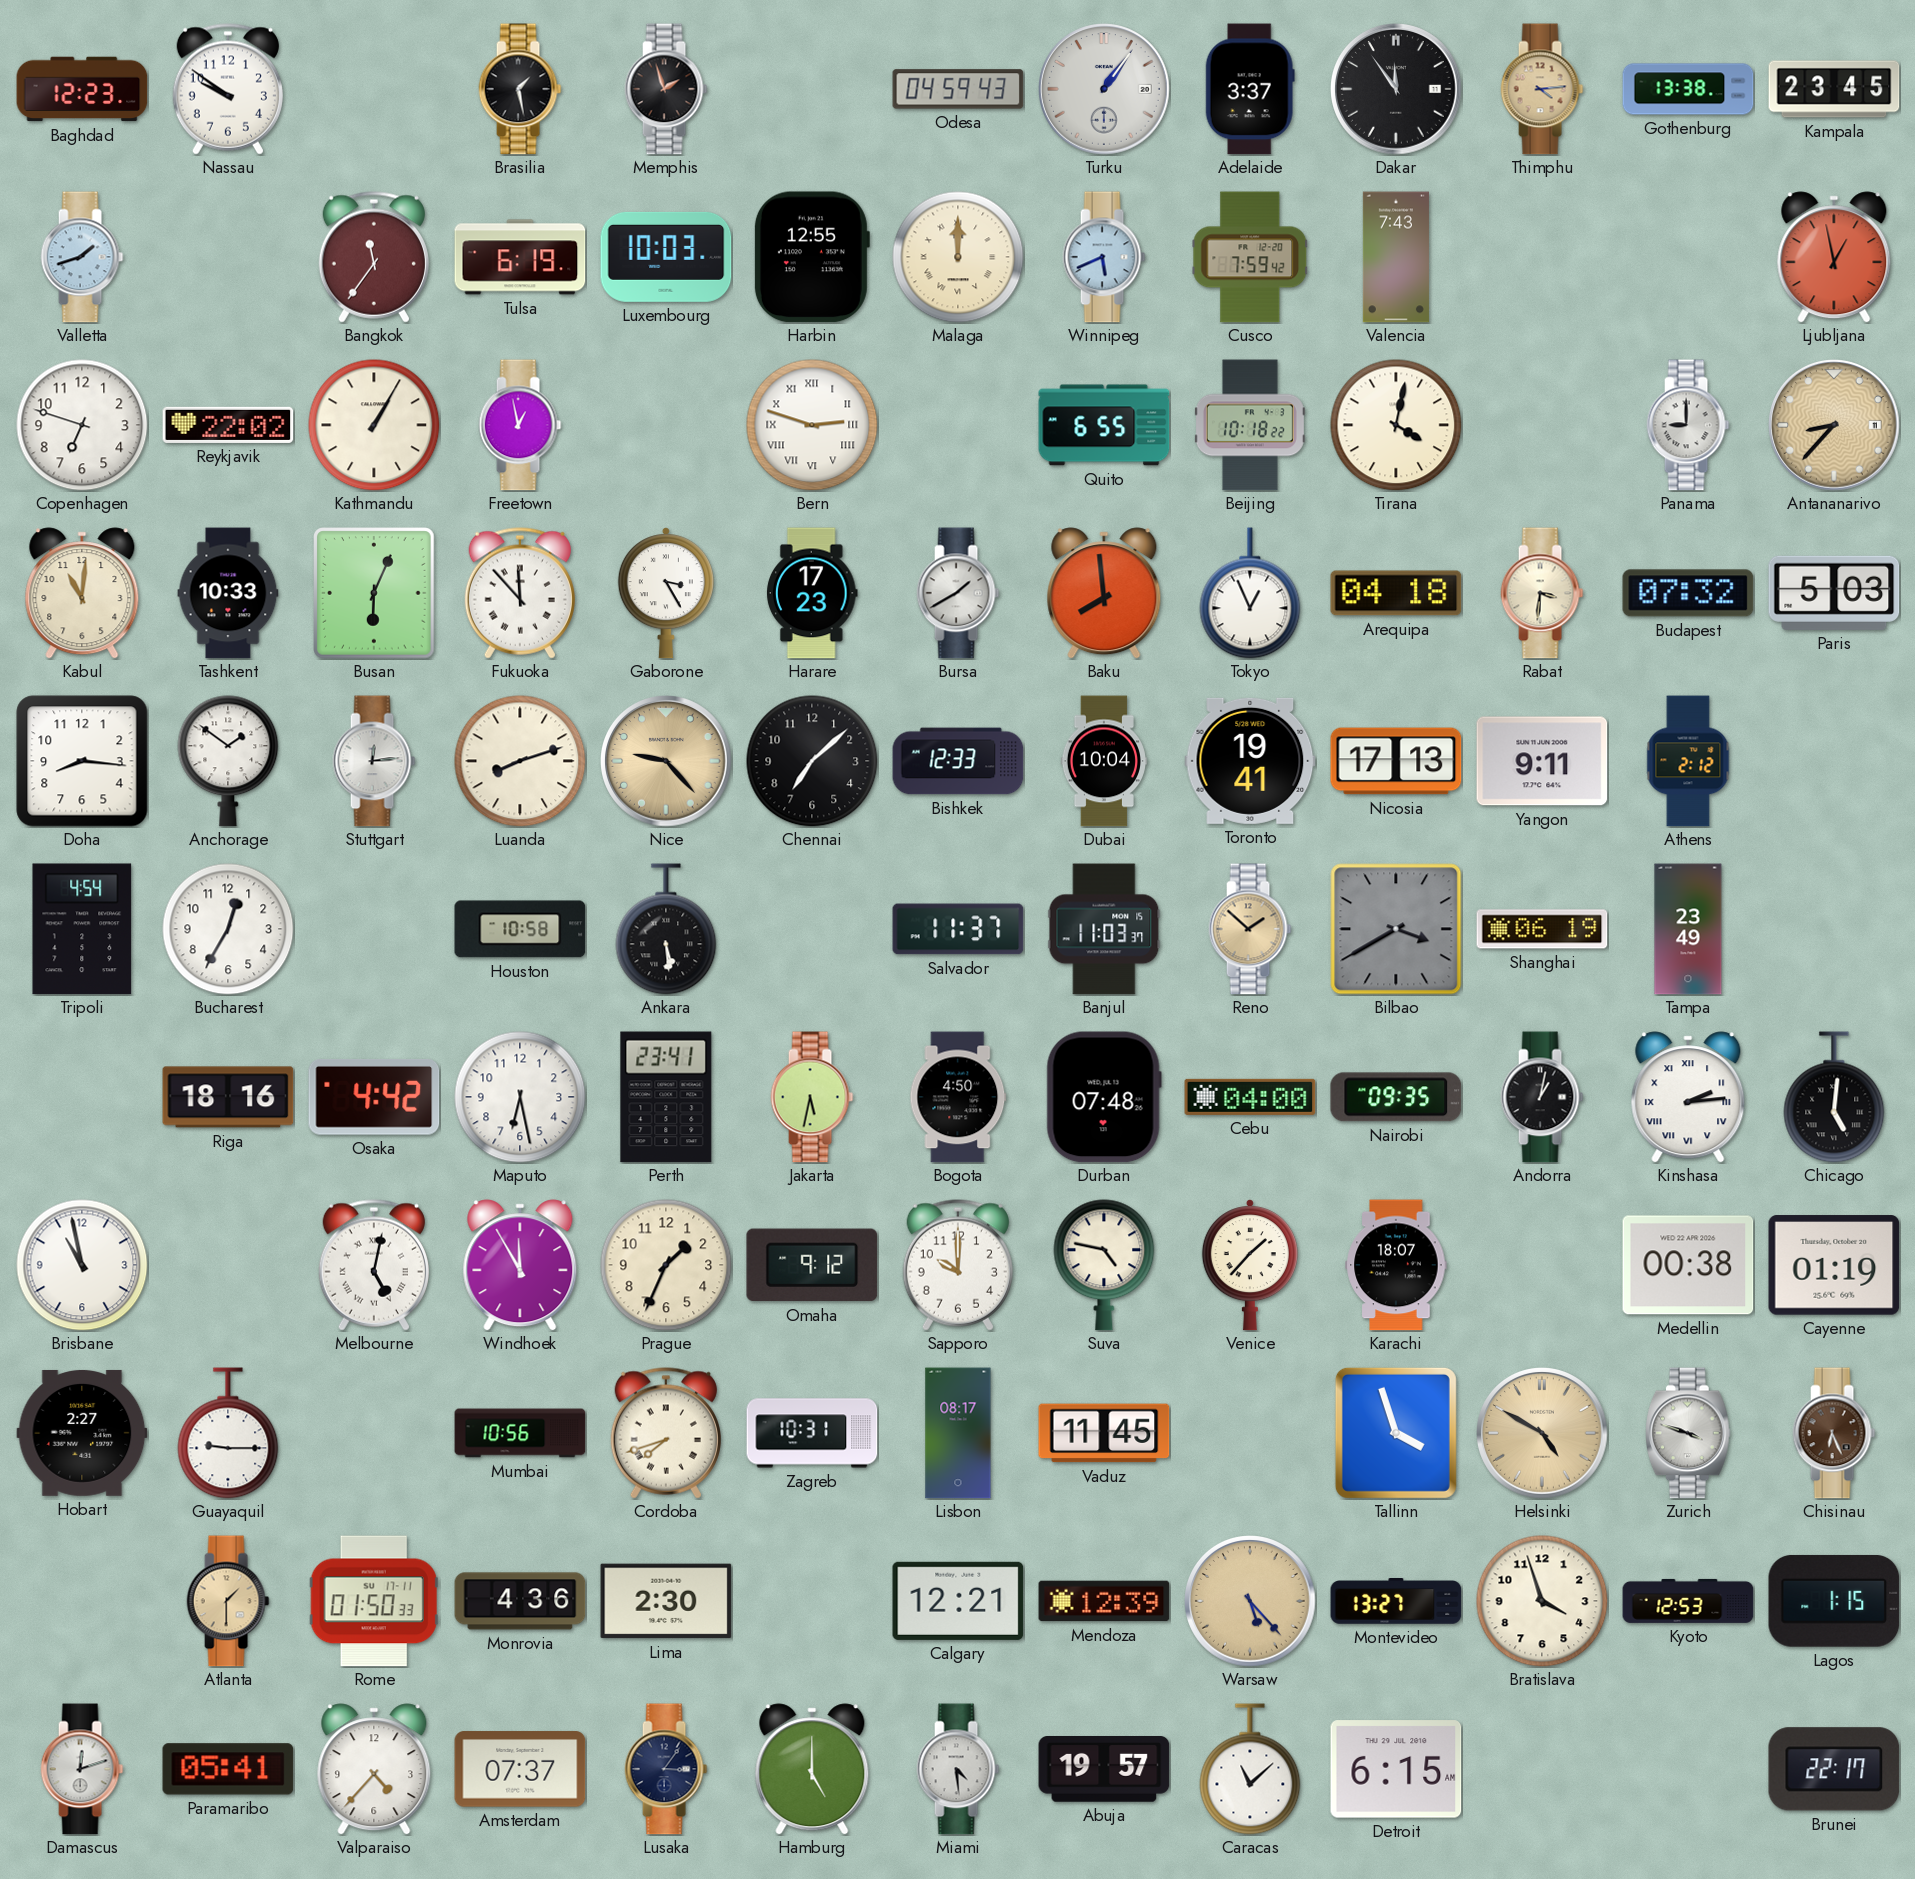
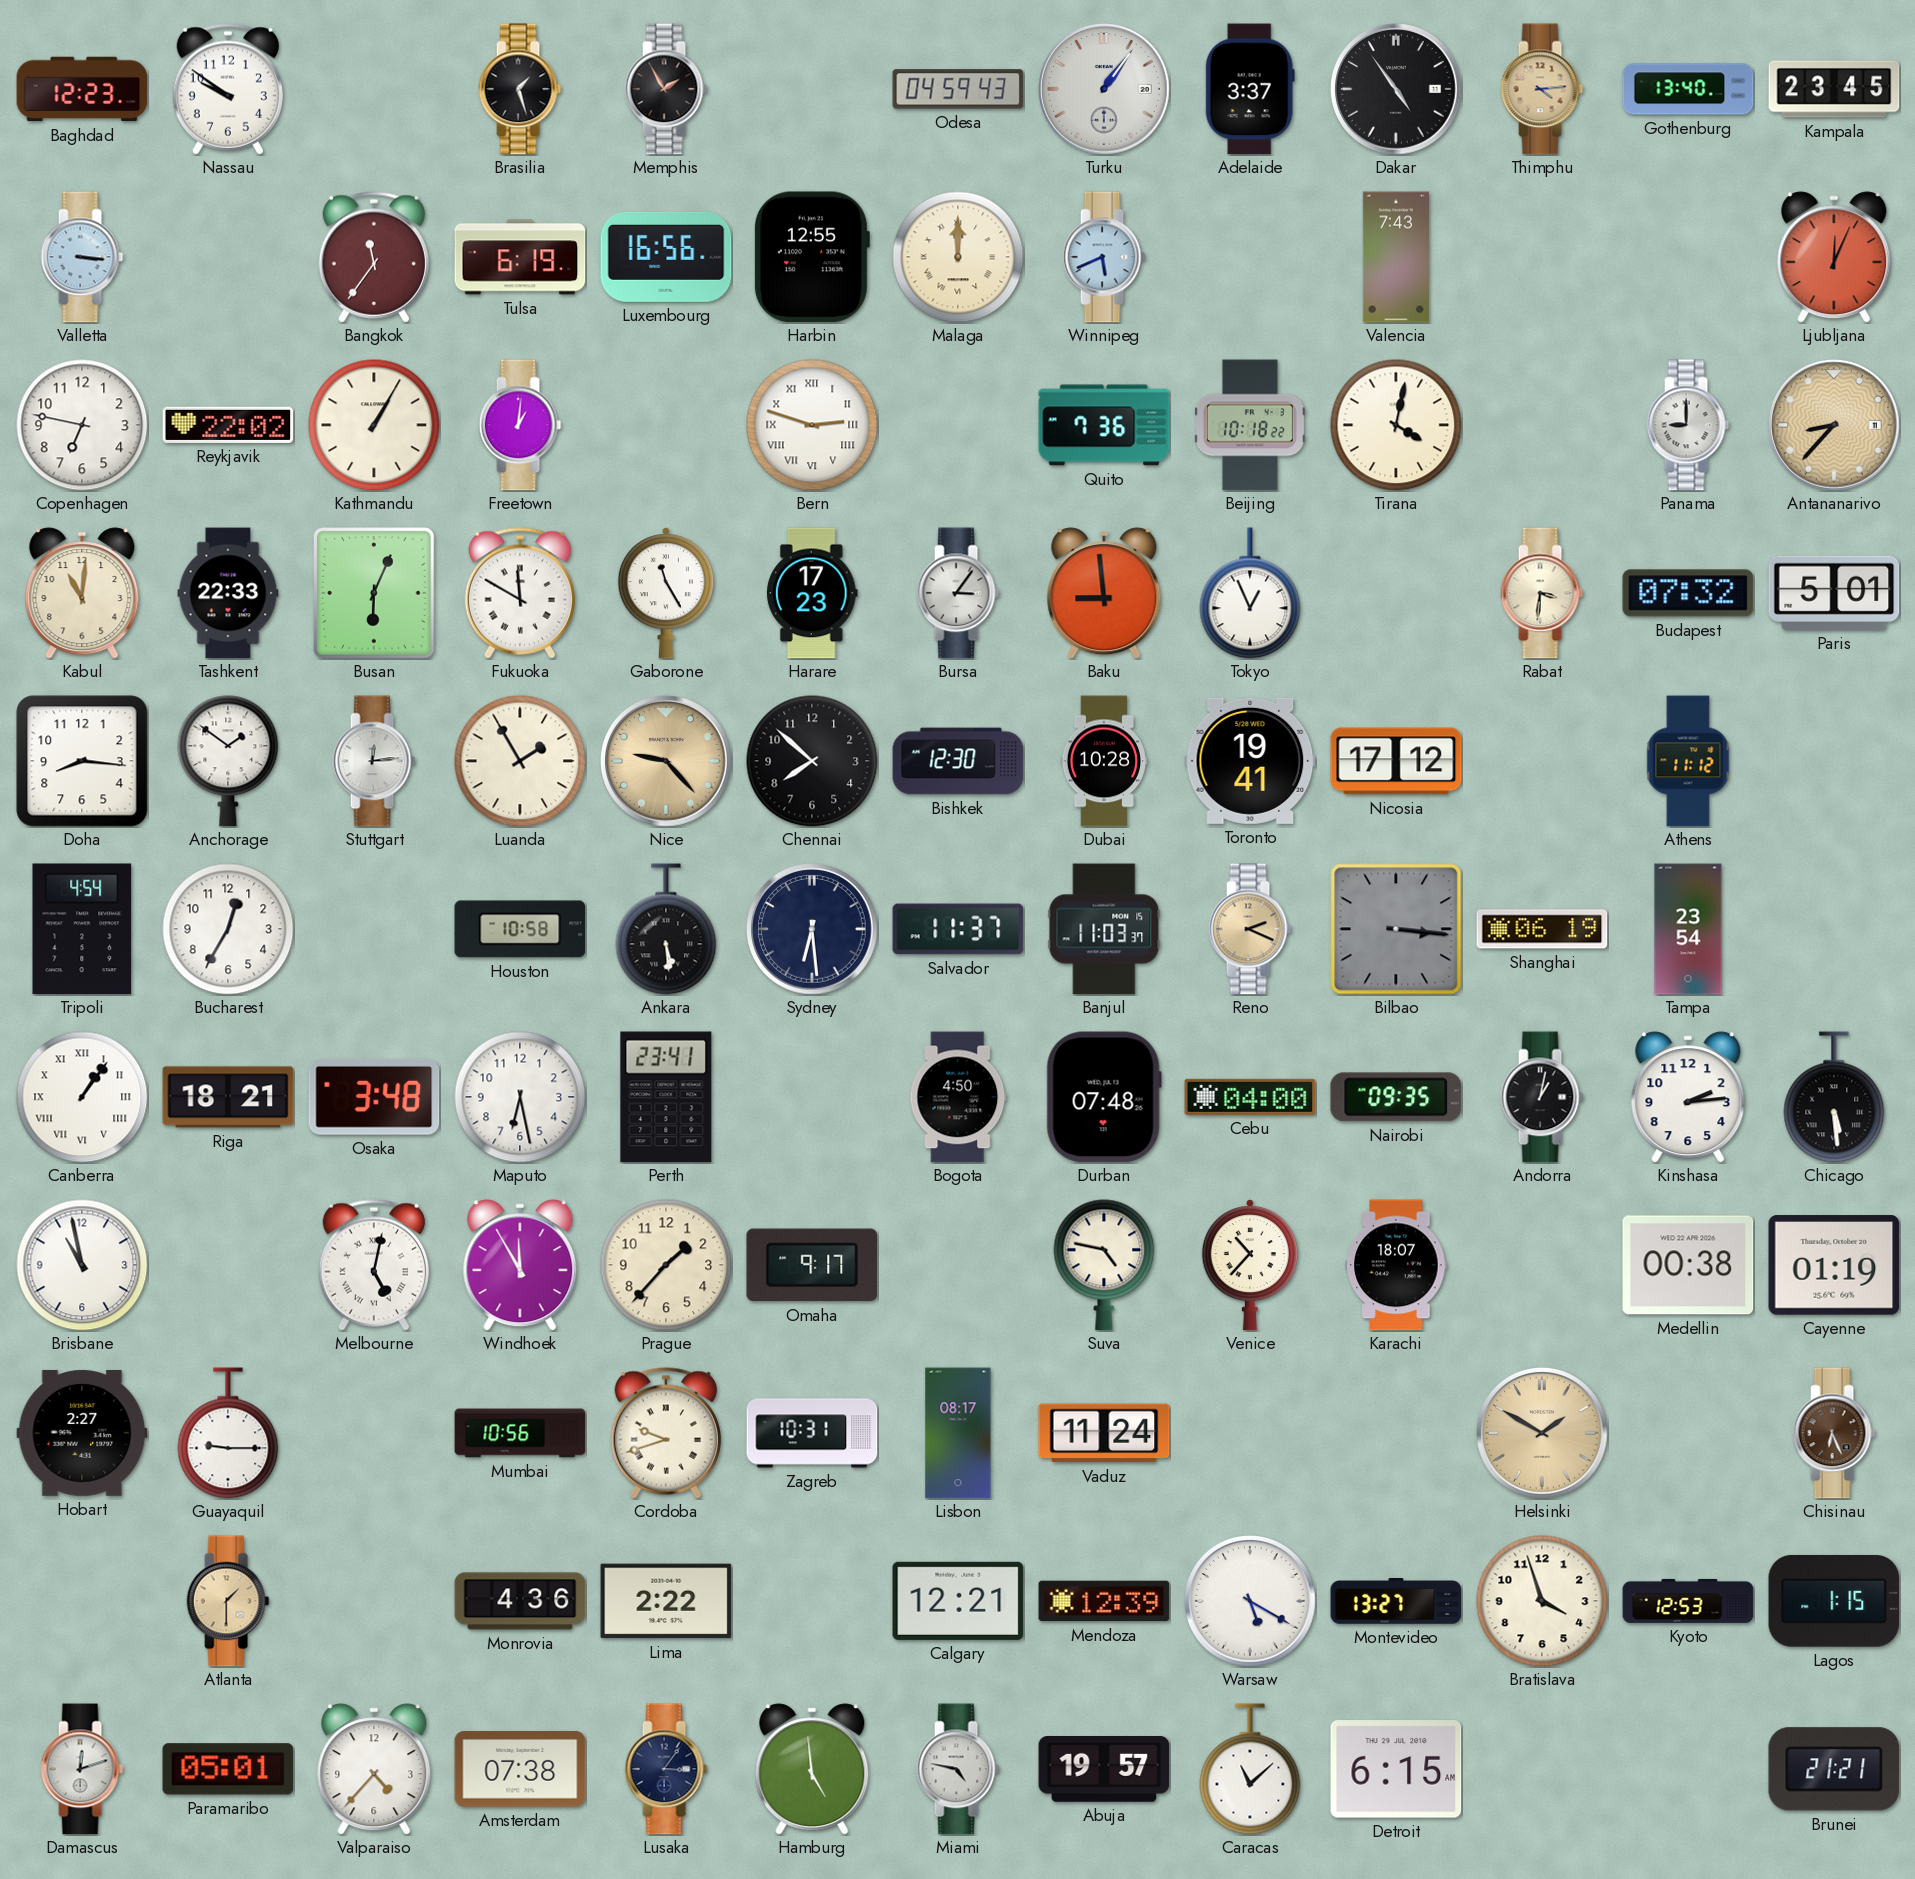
Brasilia: 1:28 -> 1:27
Memphis: 1:57 -> 1:55
Dakar: 11:54 -> 4:54
Gothenburg: 13:38 -> 13:40
Valletta: 1:42 -> 3:16
Luxembourg: 10:03 -> 16:56
Cusco: 7:59 -> none
Ljubljana: 12:58 -> 12:04
Copenhagen: 6:48 -> 6:47
Freetown: 12:58 -> 1:01
Quito: 6:55 -> 7:36
Tashkent: 10:33 -> 22:33
Fukuoka: 11:53 -> 11:50
Gaborone: 3:25 -> 11:25
Bursa: 1:40 -> 3:06
Baku: 7:59 -> 8:59
Arequipa: 04:18 -> none
Paris: 5:03 -> 5:01
Luanda: 8:12 -> 1:55
Chennai: 7:08 -> 7:52
Bishkek: 12:33 -> 12:30
Dubai: 10:04 -> 10:28
Nicosia: 17:13 -> 17:12
Yangon: 9:11 -> none
Athens: 2:12 -> 11:12
Sydney: none -> 6:29
Reno: 1:52 -> 2:19
Bilbao: 3:40 -> 3:16
Tampa: 23:49 -> 23:54
Canberra: none -> 1:06
Riga: 18:16 -> 18:21
Osaka: 4:42 -> 3:48
Jakarta: 5:32 -> none
Kinshasa numerals: Roman -> Arabic
Chicago: 5:01 -> 5:29
Prague: 1:34 -> 1:37
Omaha: 9:12 -> 9:17
Sapporo: 10:00 -> none
Venice: 1:37 -> 10:37
Cordoba: 7:42 -> 9:42
Vaduz: 11:45 -> 11:24
Tallinn: 3:57 -> none
Helsinki: 4:50 -> 1:50
Zurich: 3:48 -> none
Rome: 01:50 -> none
Lima: 2:30 -> 2:22
Warsaw: 5:23 -> 5:20
Warsaw dial: champagne -> white
Paramaribo: 05:41 -> 05:01
Amsterdam: 07:37 -> 07:38
Hamburg: 5:00 -> 4:59
Miami: 4:29 -> 4:47
Brunei: 22:17 -> 21:21
